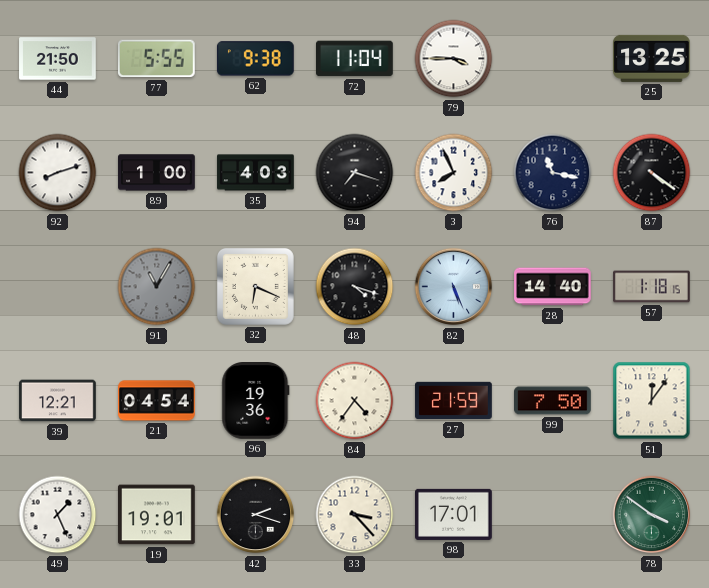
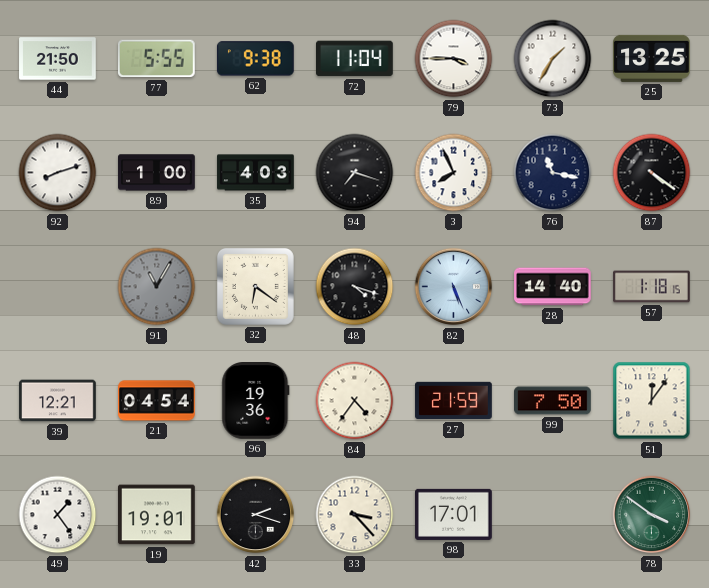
73: none -> 1:35
32: 6:19 -> 6:21
49: 1:26 -> 1:24
